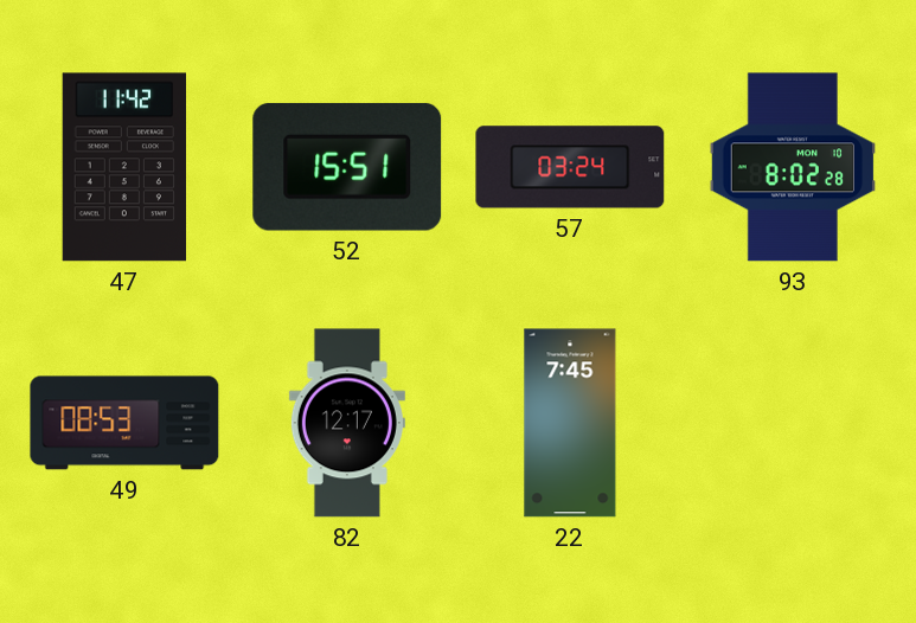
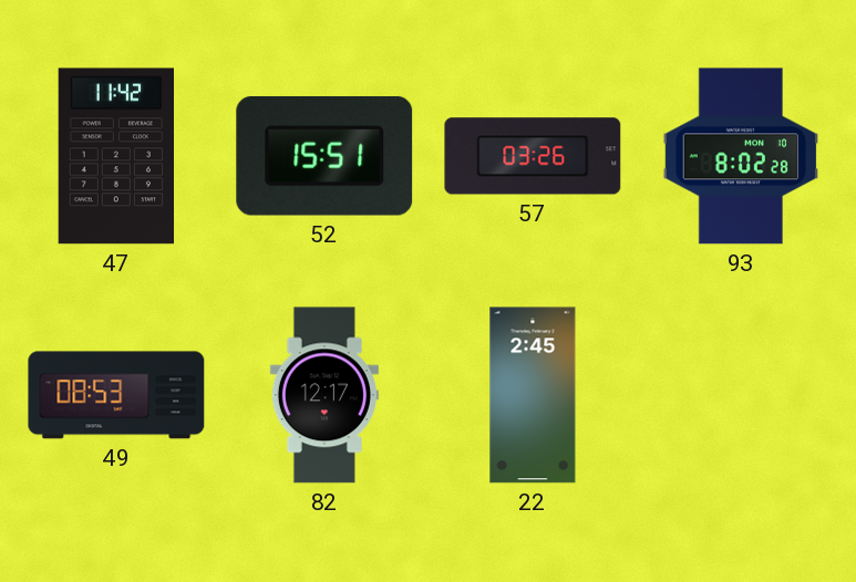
57: 03:24 -> 03:26
22: 7:45 -> 2:45
